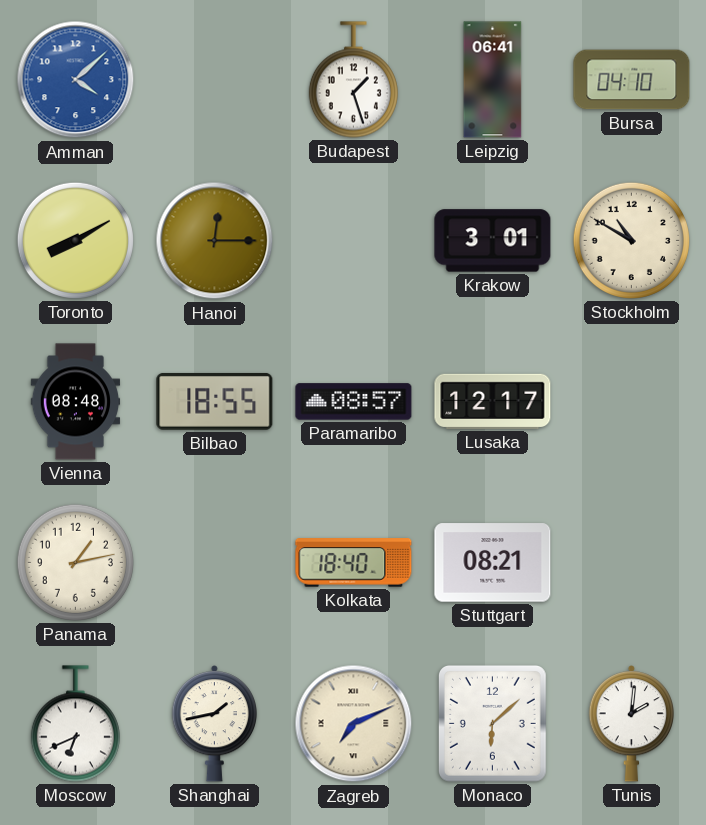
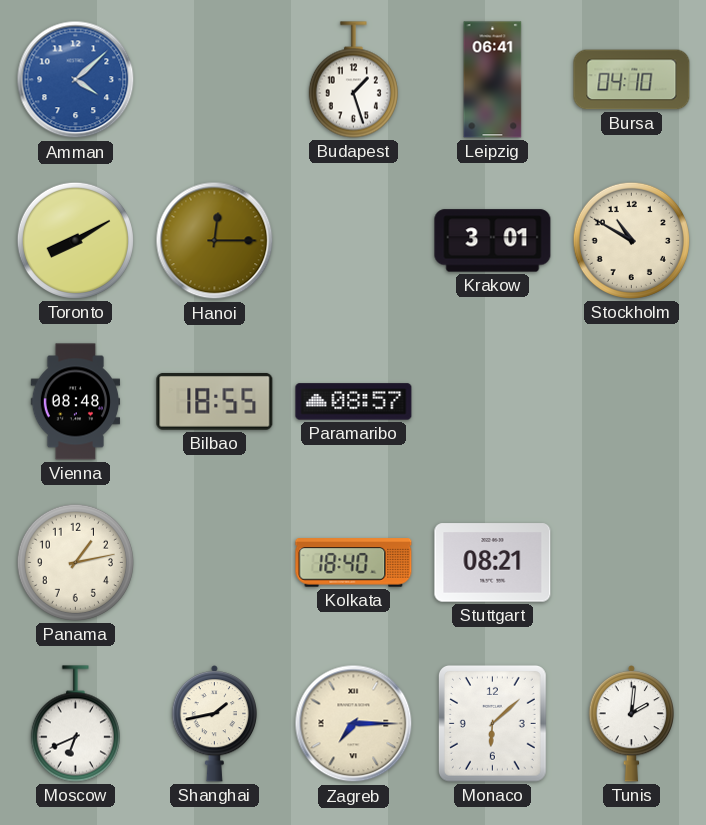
Lusaka: 12:17 -> none
Zagreb: 7:11 -> 7:15
